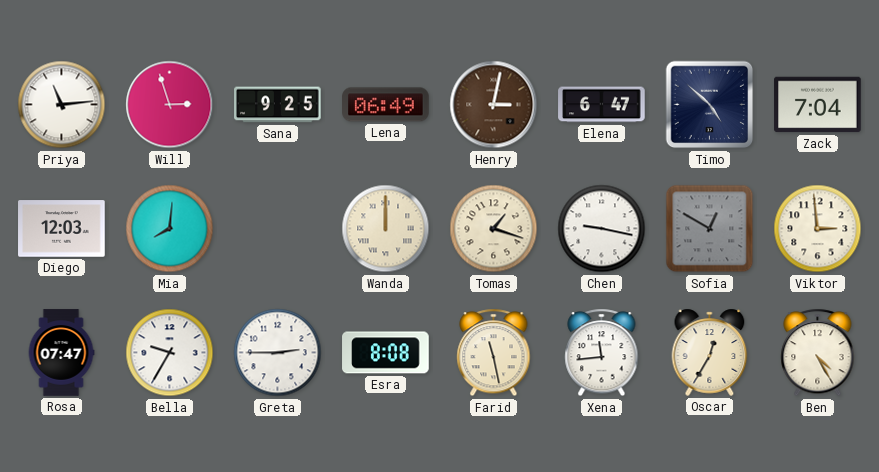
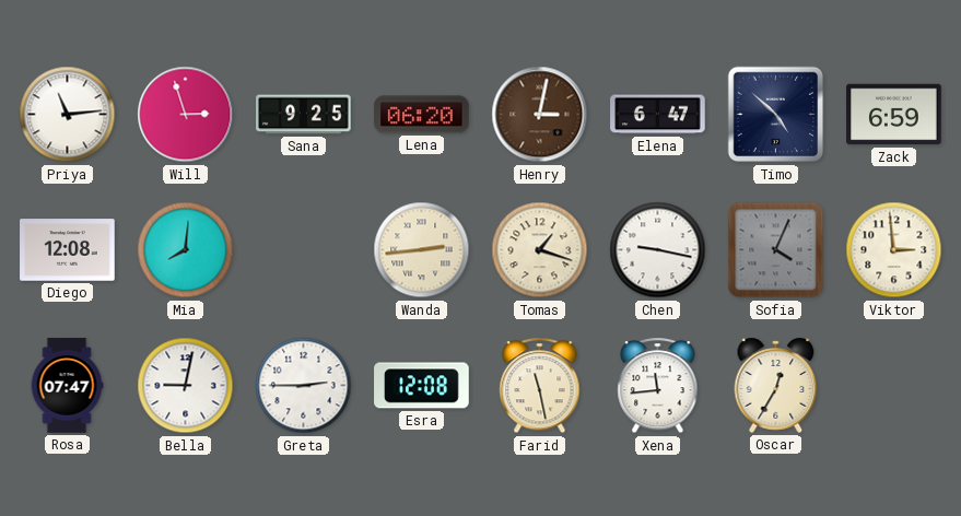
Lena: 06:49 -> 06:20
Zack: 7:04 -> 6:59
Diego: 12:03 -> 12:08
Wanda: 12:00 -> 2:44
Sofia: 12:50 -> 4:04
Bella: 9:35 -> 9:02
Esra: 8:08 -> 12:08
Ben: 4:25 -> none
